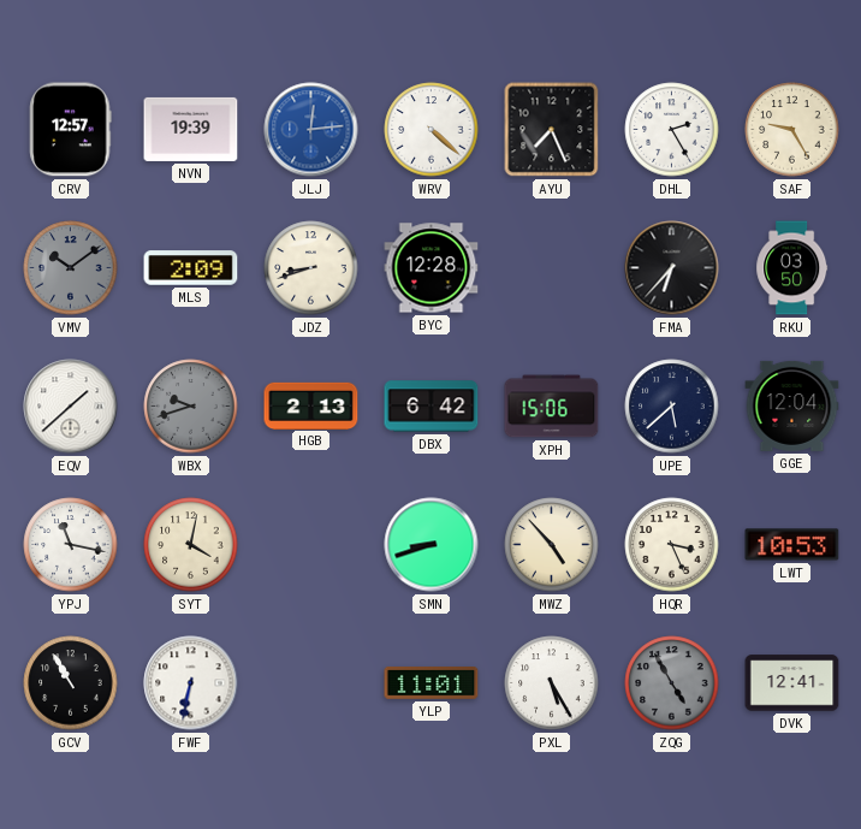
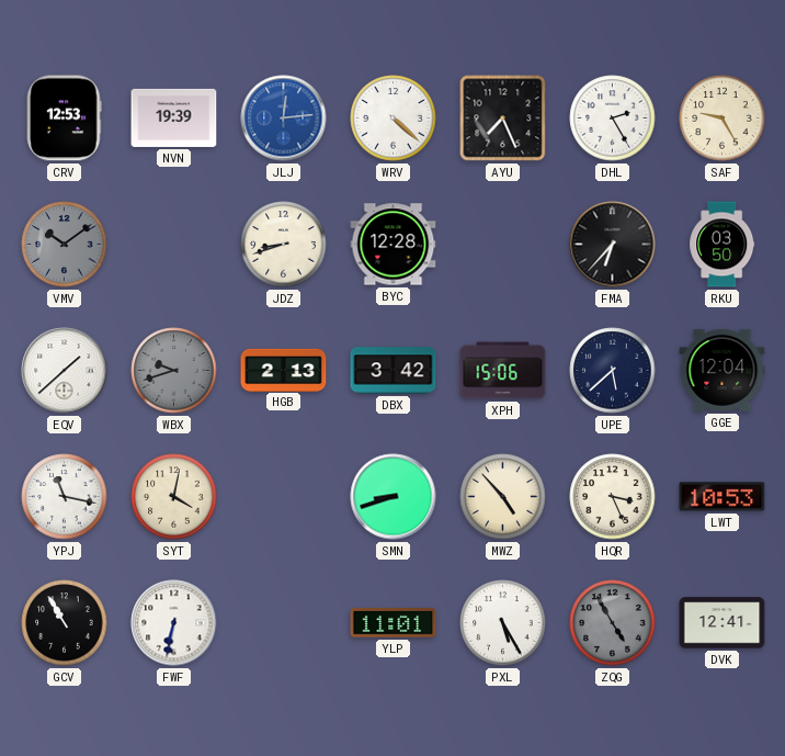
CRV: 12:57 -> 12:53
MLS: 2:09 -> none
DBX: 6:42 -> 3:42
